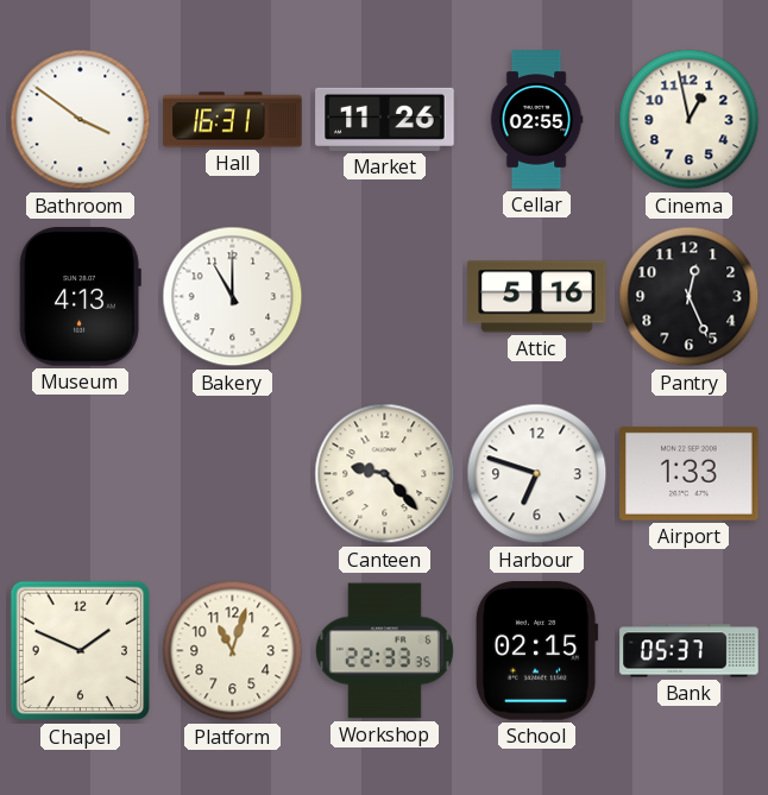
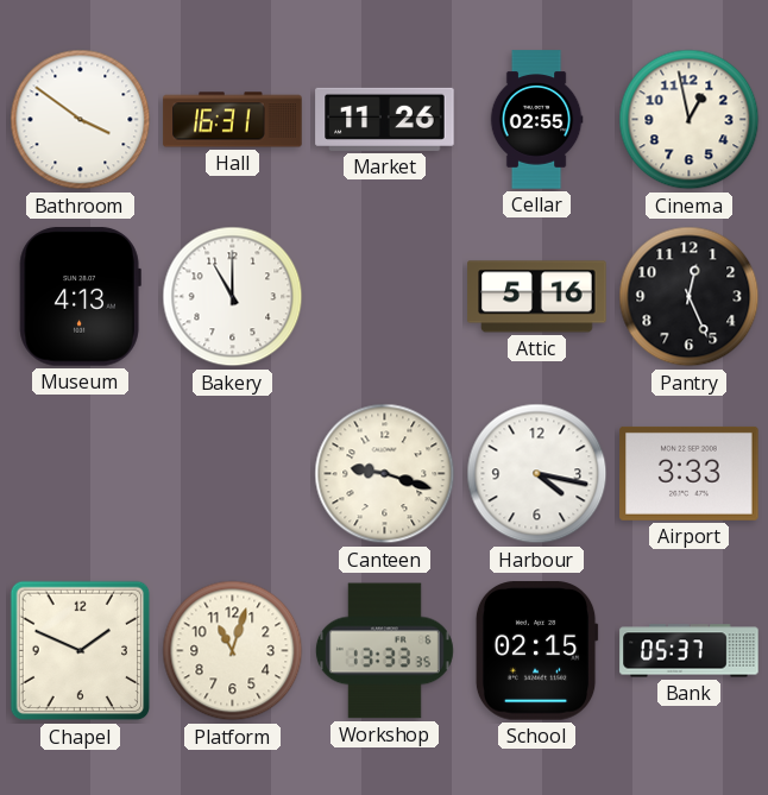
Canteen: 9:23 -> 9:18
Harbour: 6:48 -> 4:17
Airport: 1:33 -> 3:33
Workshop: 22:33 -> 13:33
